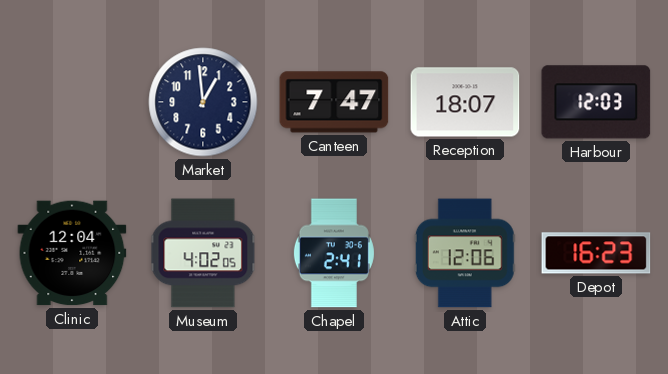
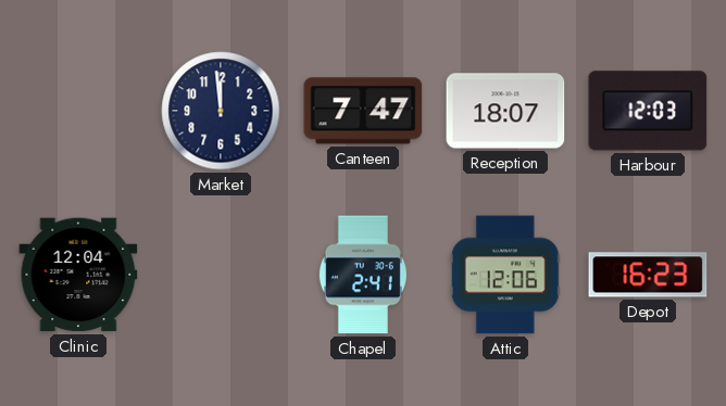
Market: 12:59 -> 11:59
Museum: 4:02 -> none
